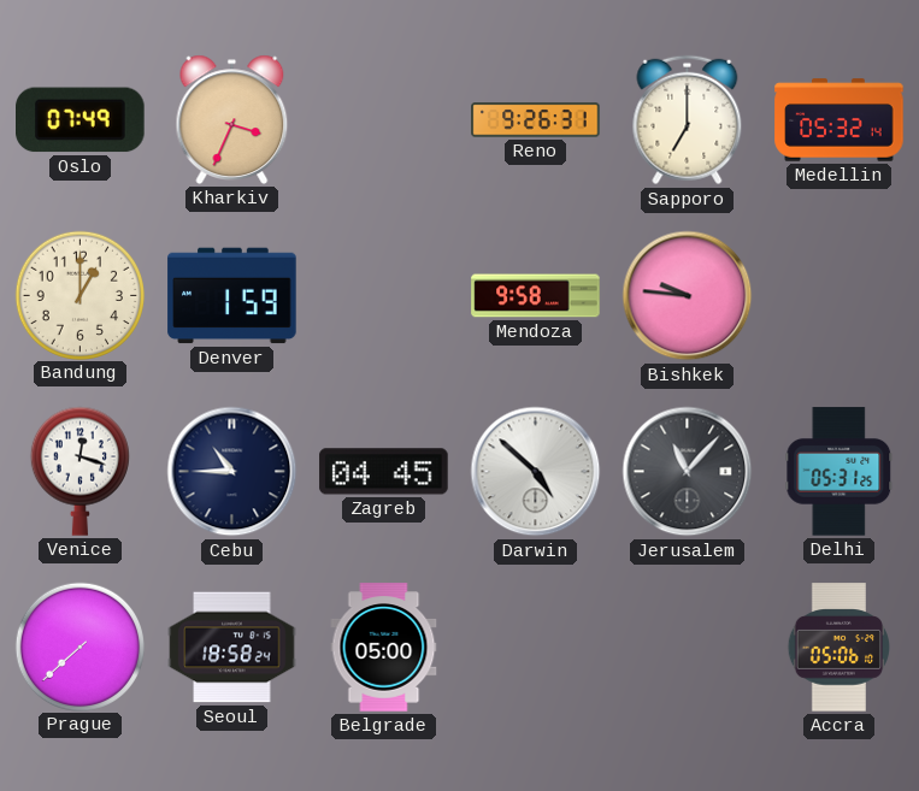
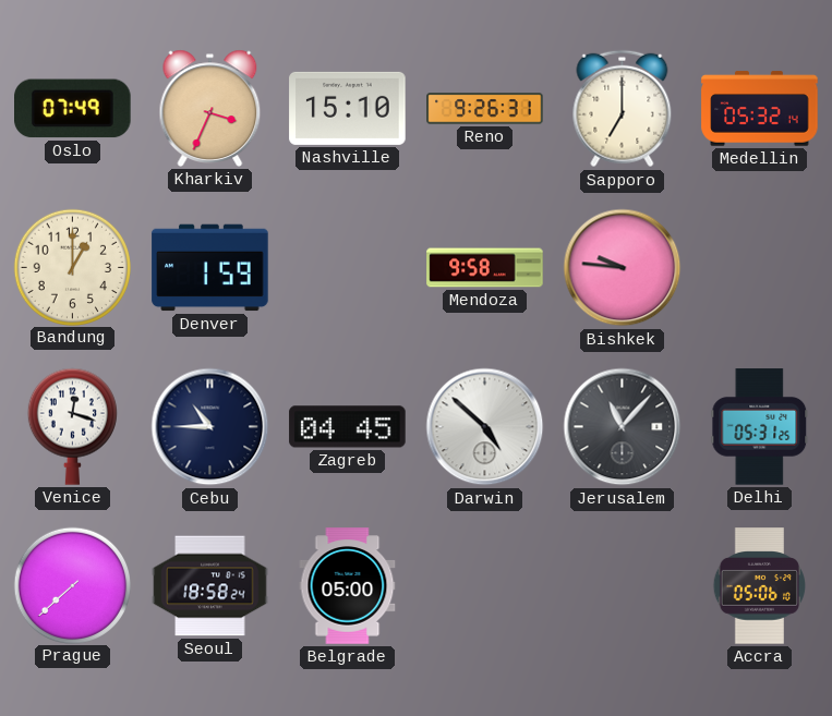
Nashville: none -> 15:10
